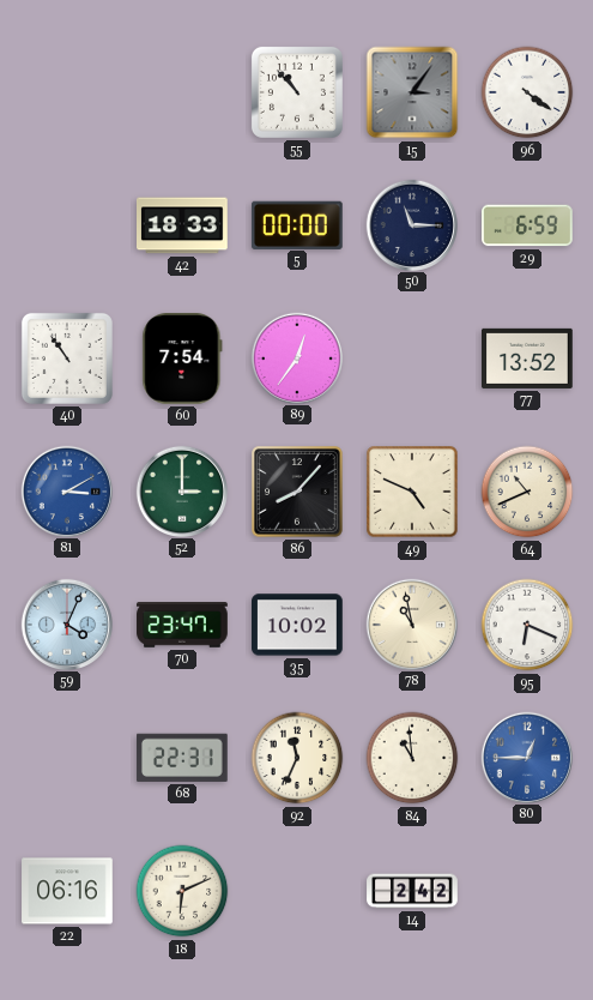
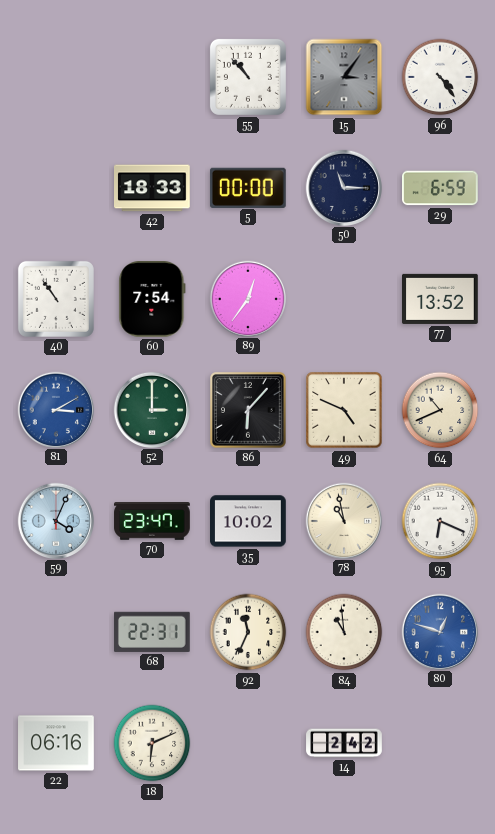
96: 4:21 -> 4:24
86: 8:07 -> 6:07
80: 12:45 -> 12:48
